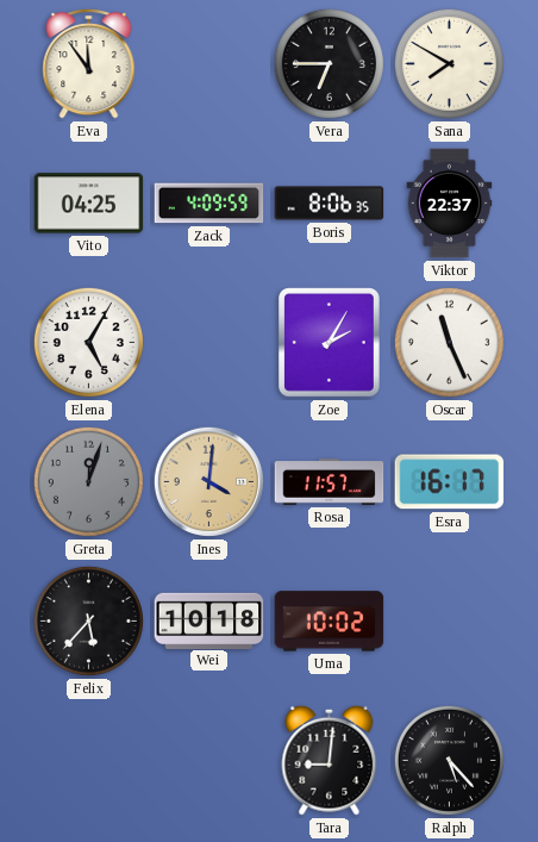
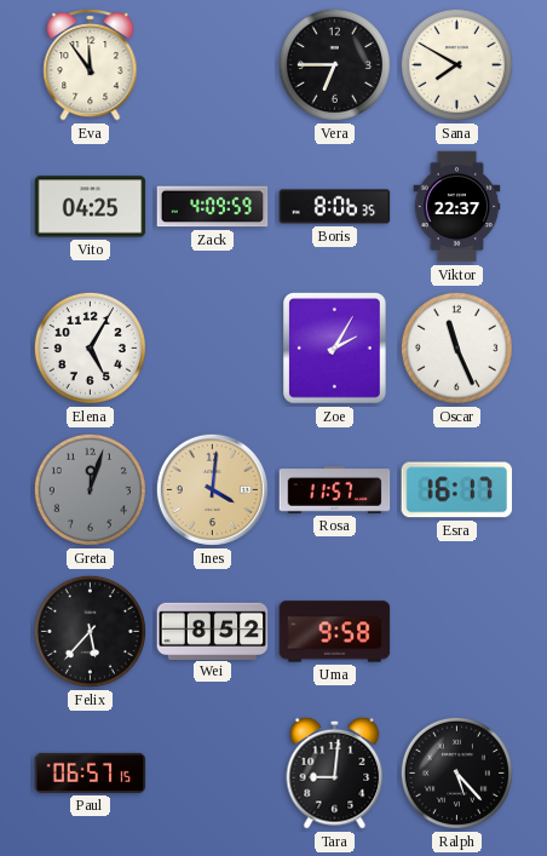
Wei: 10:18 -> 8:52
Uma: 10:02 -> 9:58
Paul: none -> 06:57
